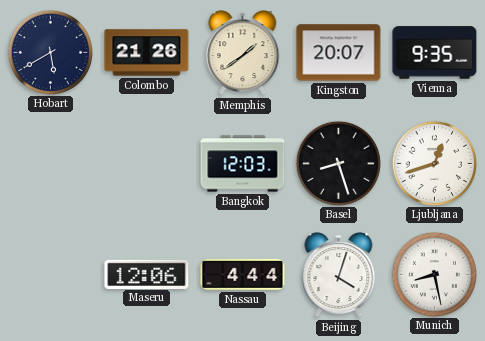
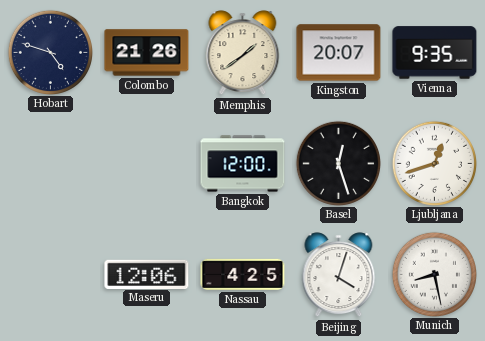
Hobart: 5:40 -> 4:48
Bangkok: 12:03 -> 12:00
Basel: 8:27 -> 12:27
Nassau: 4:44 -> 4:25
